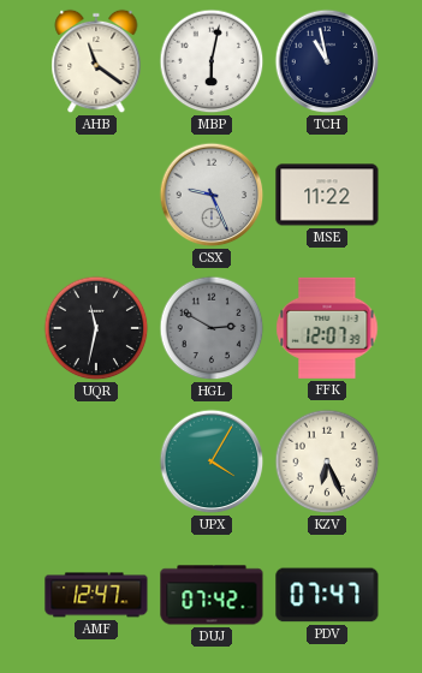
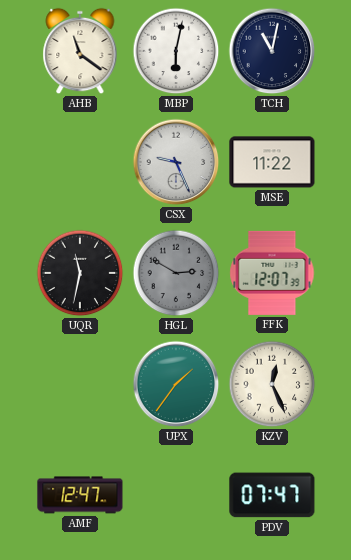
TCH: 10:58 -> 11:02
UPX: 4:05 -> 1:36
KZV: 6:26 -> 12:26
DUJ: 07:42 -> none
